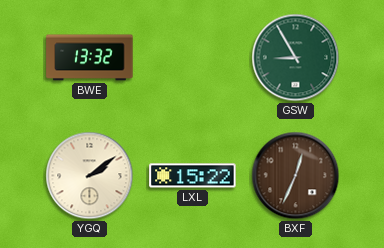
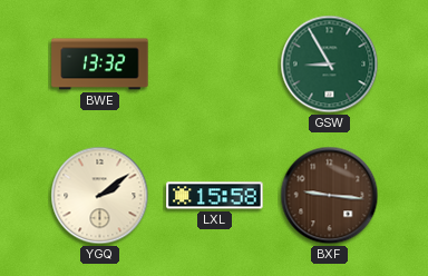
LXL: 15:22 -> 15:58
BXF: 12:34 -> 9:16
